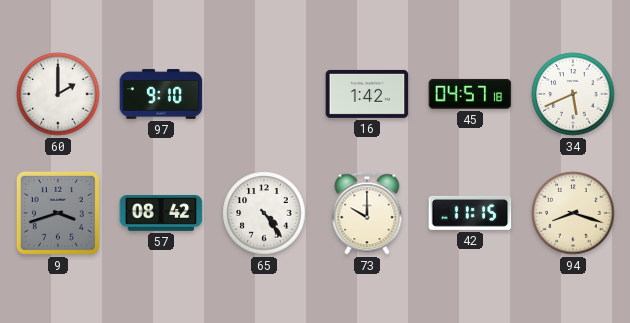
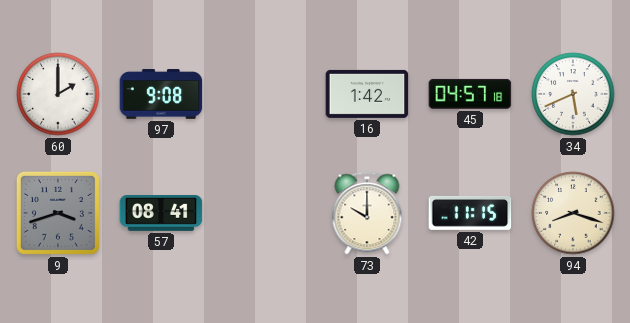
97: 9:10 -> 9:08
57: 08:42 -> 08:41
65: 4:24 -> none
